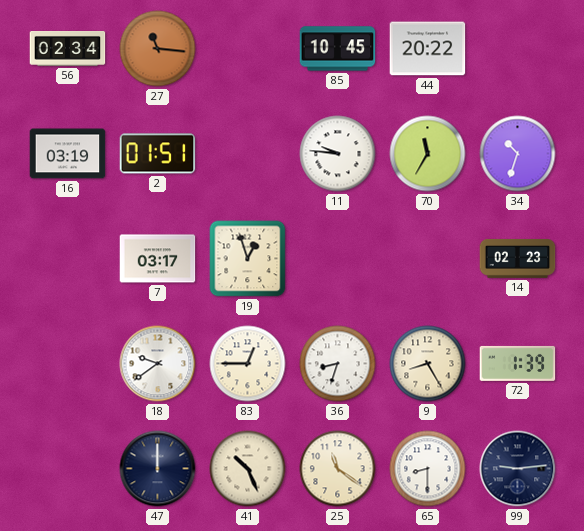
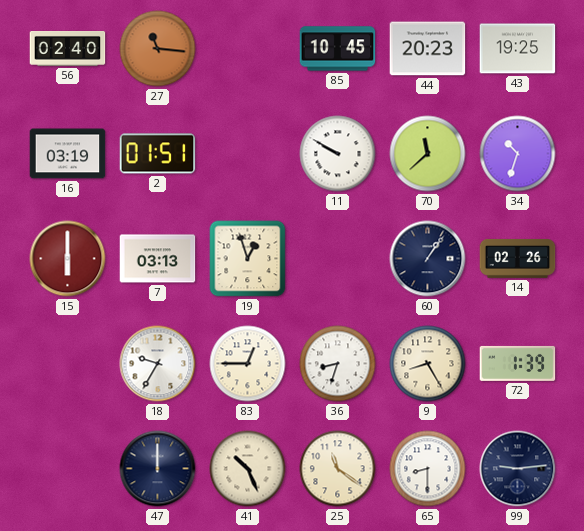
56: 02:34 -> 02:40
44: 20:22 -> 20:23
43: none -> 19:25
11: 9:46 -> 9:50
70: 11:35 -> 11:38
15: none -> 6:00
7: 03:17 -> 03:13
60: none -> 1:06
14: 02:23 -> 02:26
18: 9:39 -> 9:35
